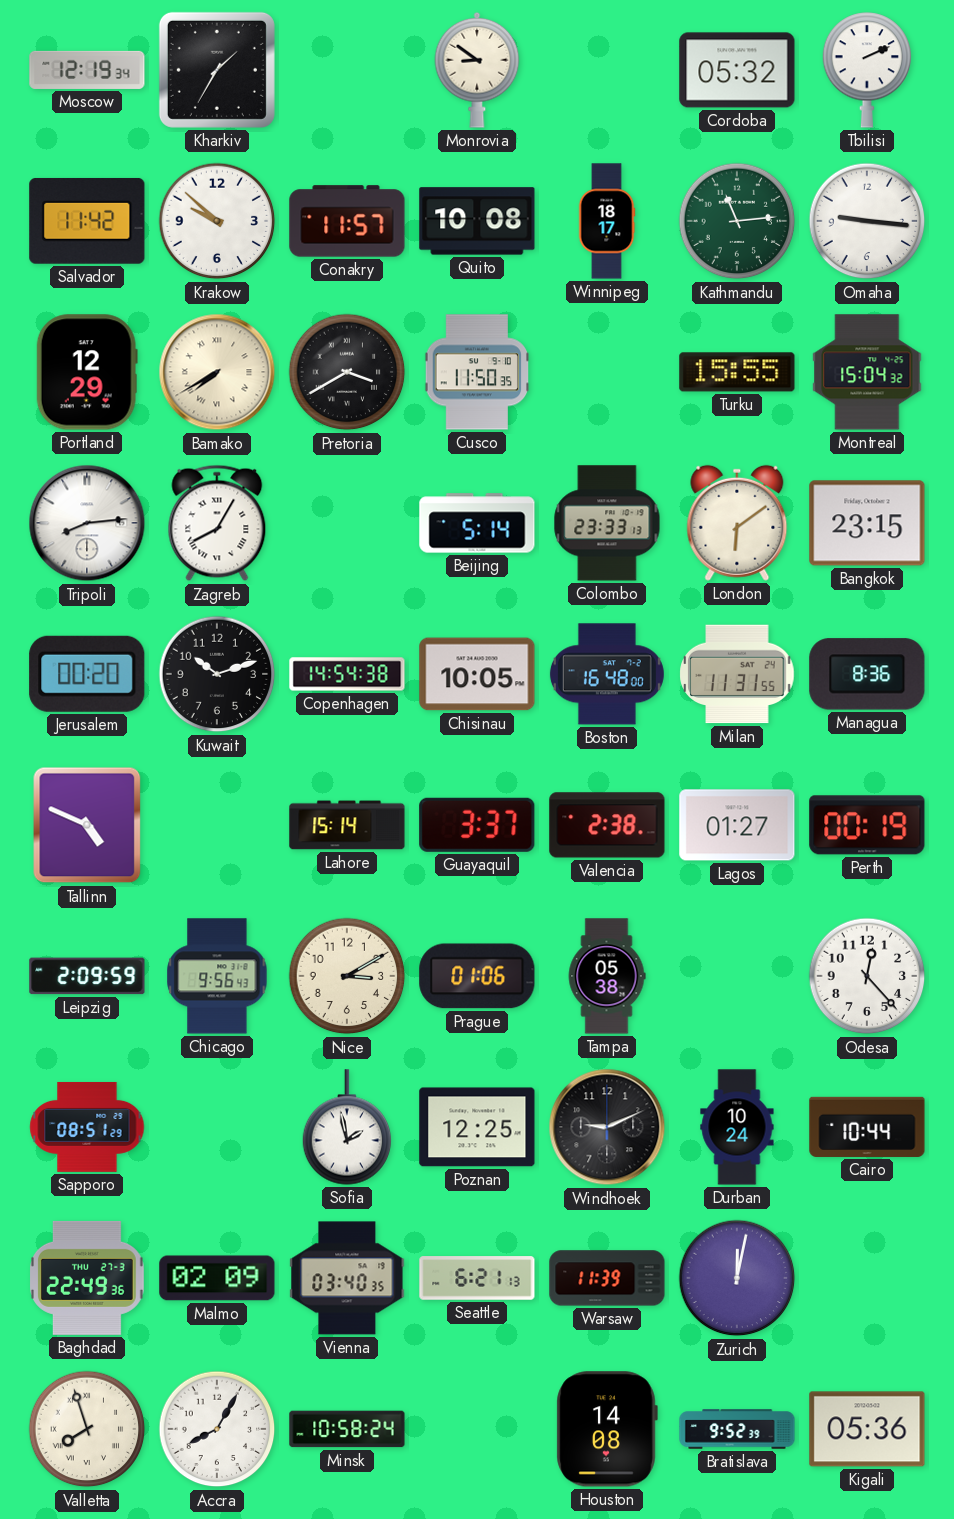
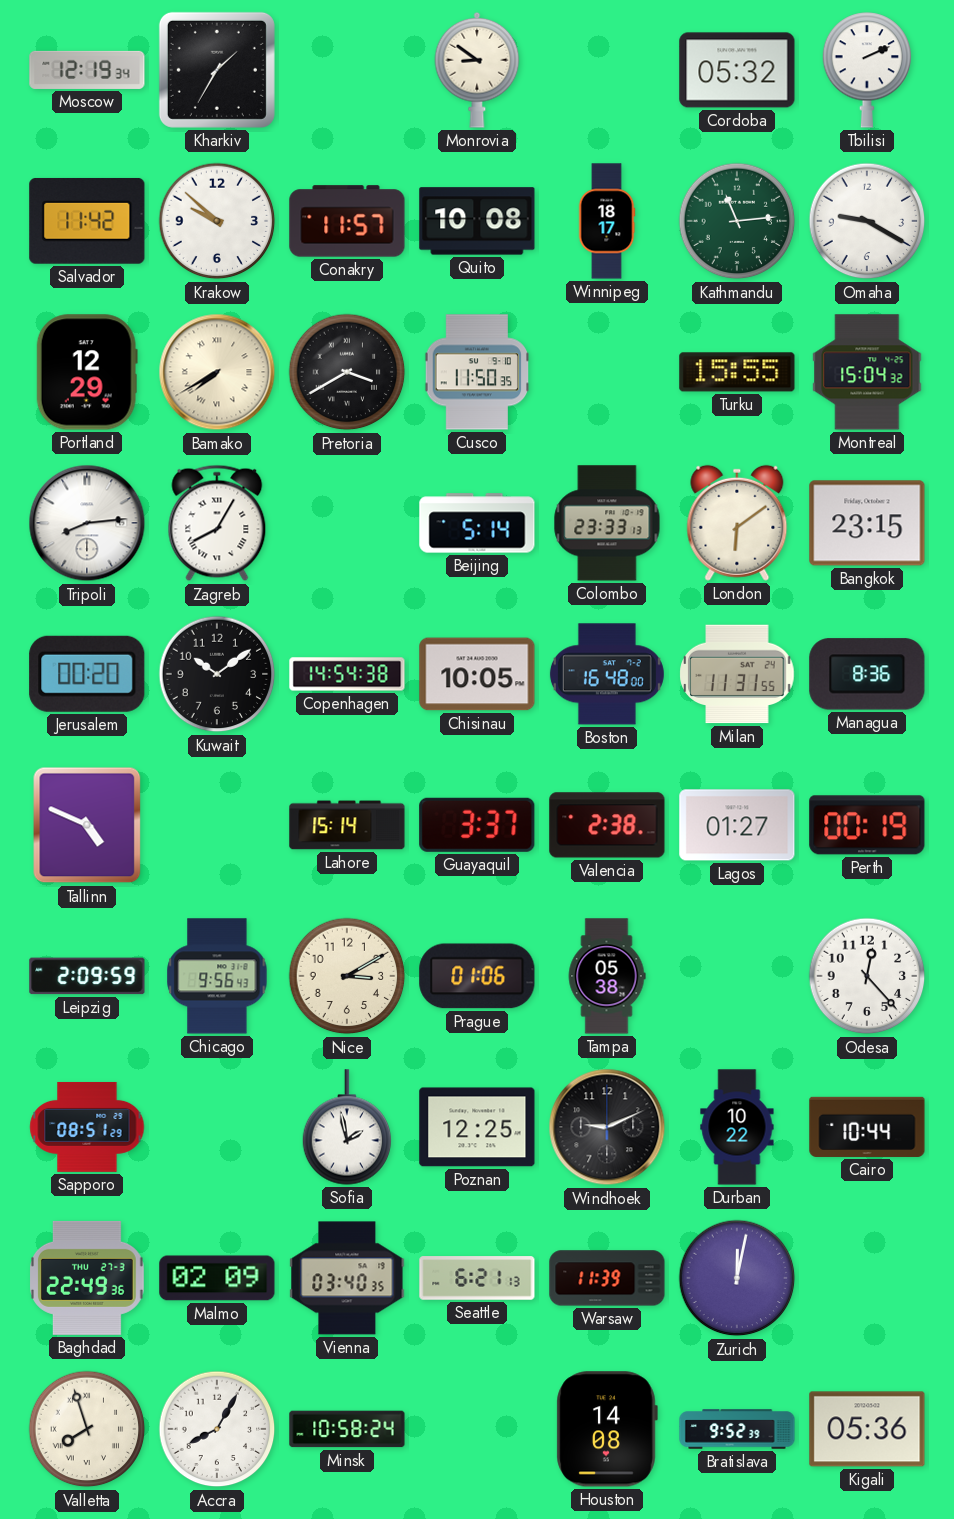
Omaha: 9:16 -> 9:20
Kuwait: 10:12 -> 10:09
Durban: 10:24 -> 10:22
